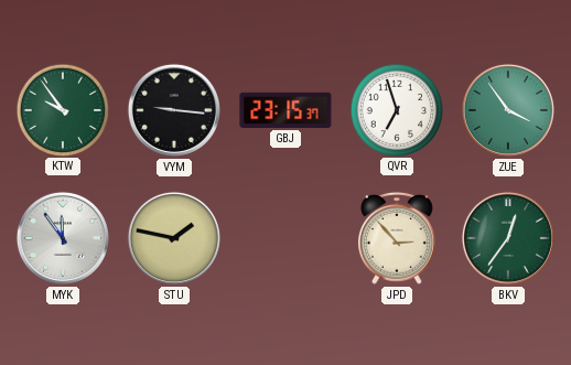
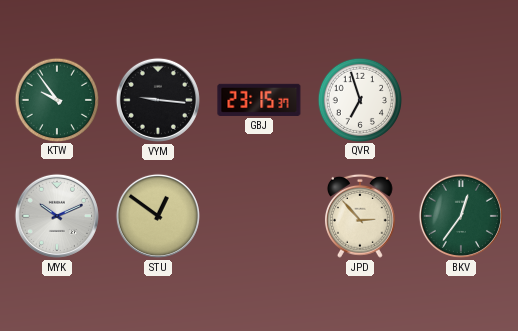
ZUE: 3:54 -> none
MYK: 11:54 -> 10:11
STU: 1:47 -> 12:51
